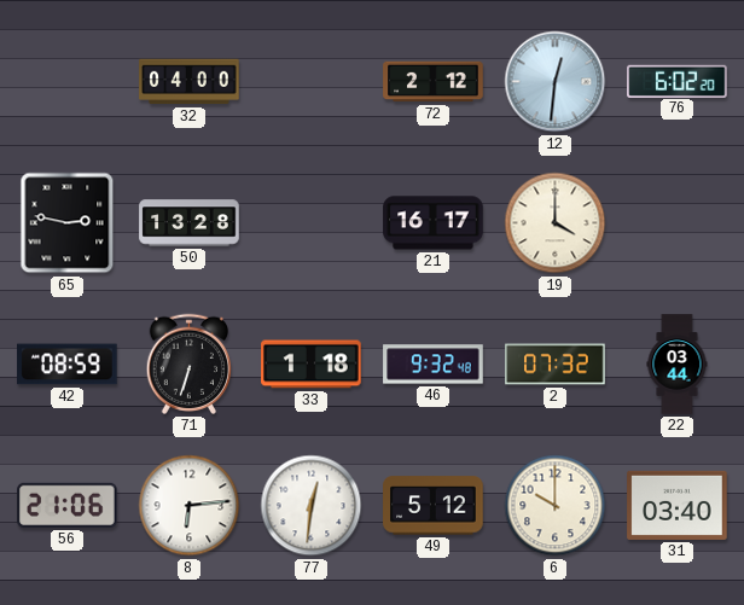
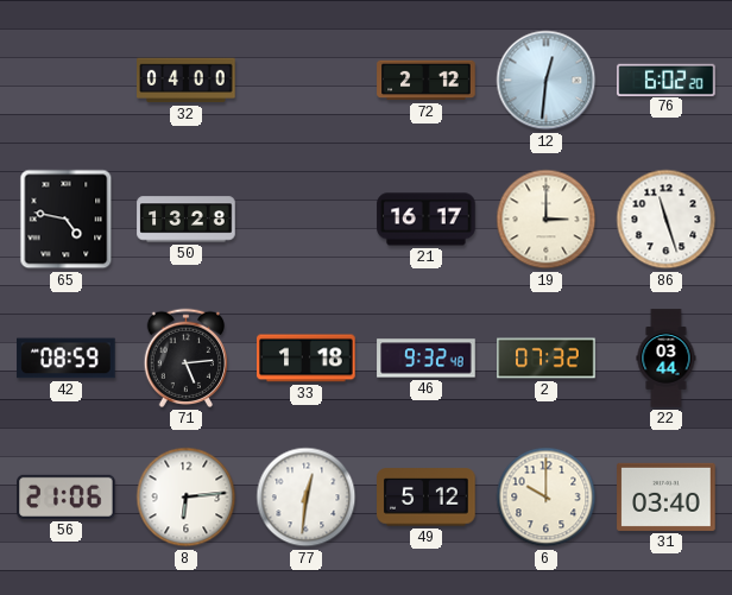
65: 2:47 -> 4:47
19: 4:00 -> 3:00
86: none -> 11:27
71: 6:33 -> 5:14
